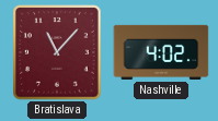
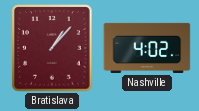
Bratislava: 11:07 -> 1:07
